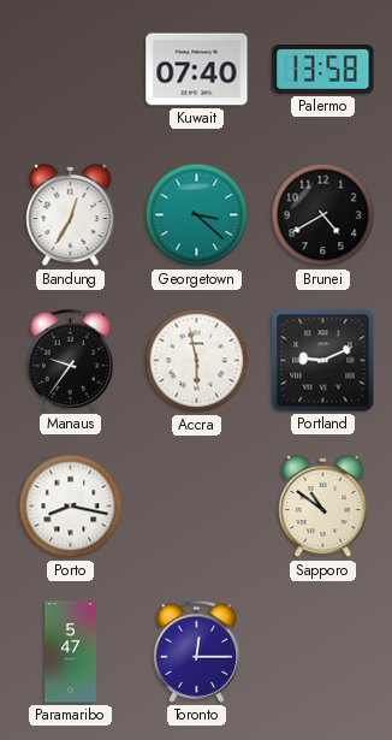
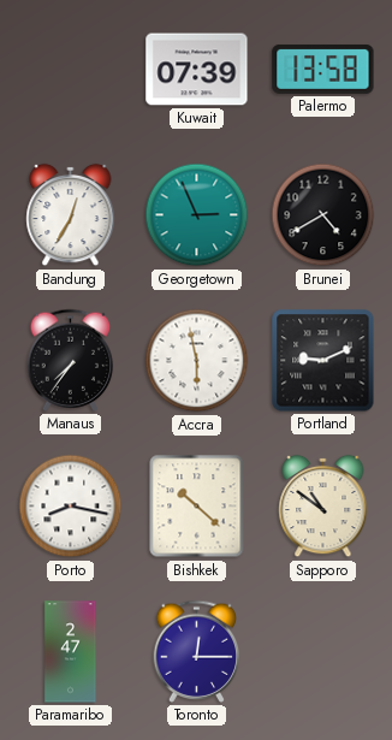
Kuwait: 07:40 -> 07:39
Georgetown: 3:22 -> 2:56
Manaus: 9:36 -> 7:36
Bishkek: none -> 10:22
Paramaribo: 5:47 -> 2:47
